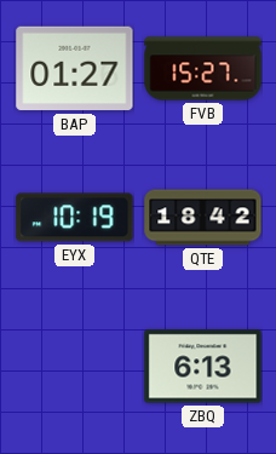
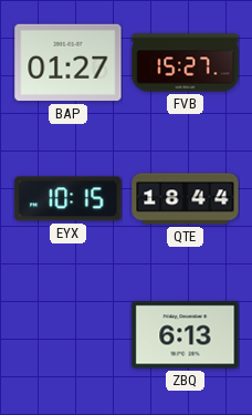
EYX: 10:19 -> 10:15
QTE: 18:42 -> 18:44
